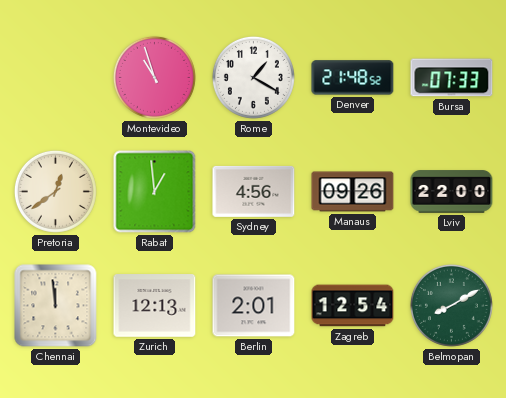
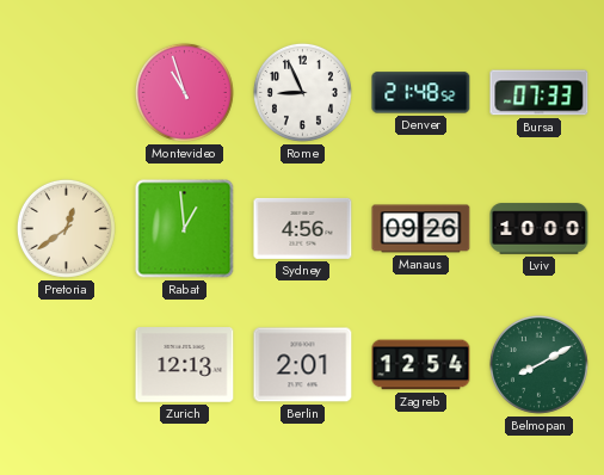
Rome: 1:20 -> 8:56
Lviv: 22:00 -> 10:00
Chennai: 11:59 -> none
